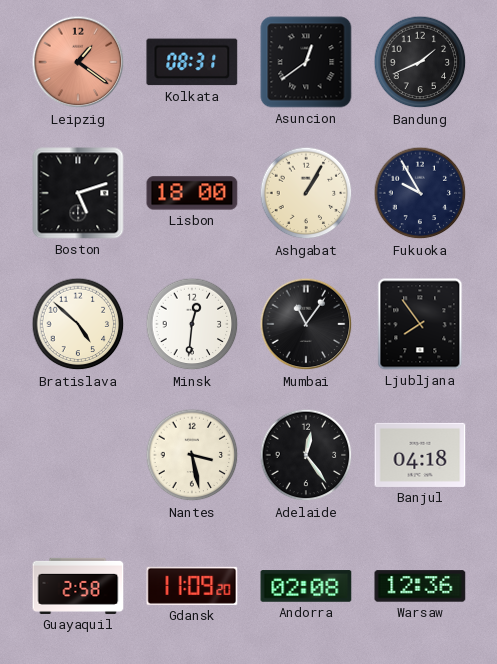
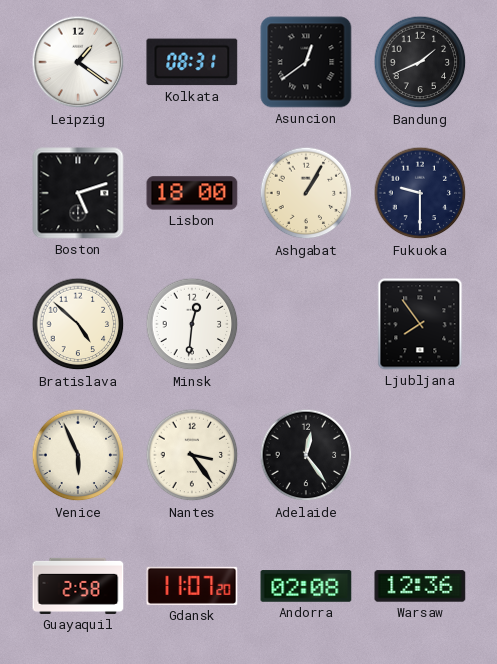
Leipzig dial: salmon -> white
Fukuoka: 9:55 -> 9:30
Mumbai: 11:06 -> none
Venice: none -> 5:56
Nantes: 3:28 -> 3:24
Banjul: 04:18 -> none
Gdansk: 11:09 -> 11:07
